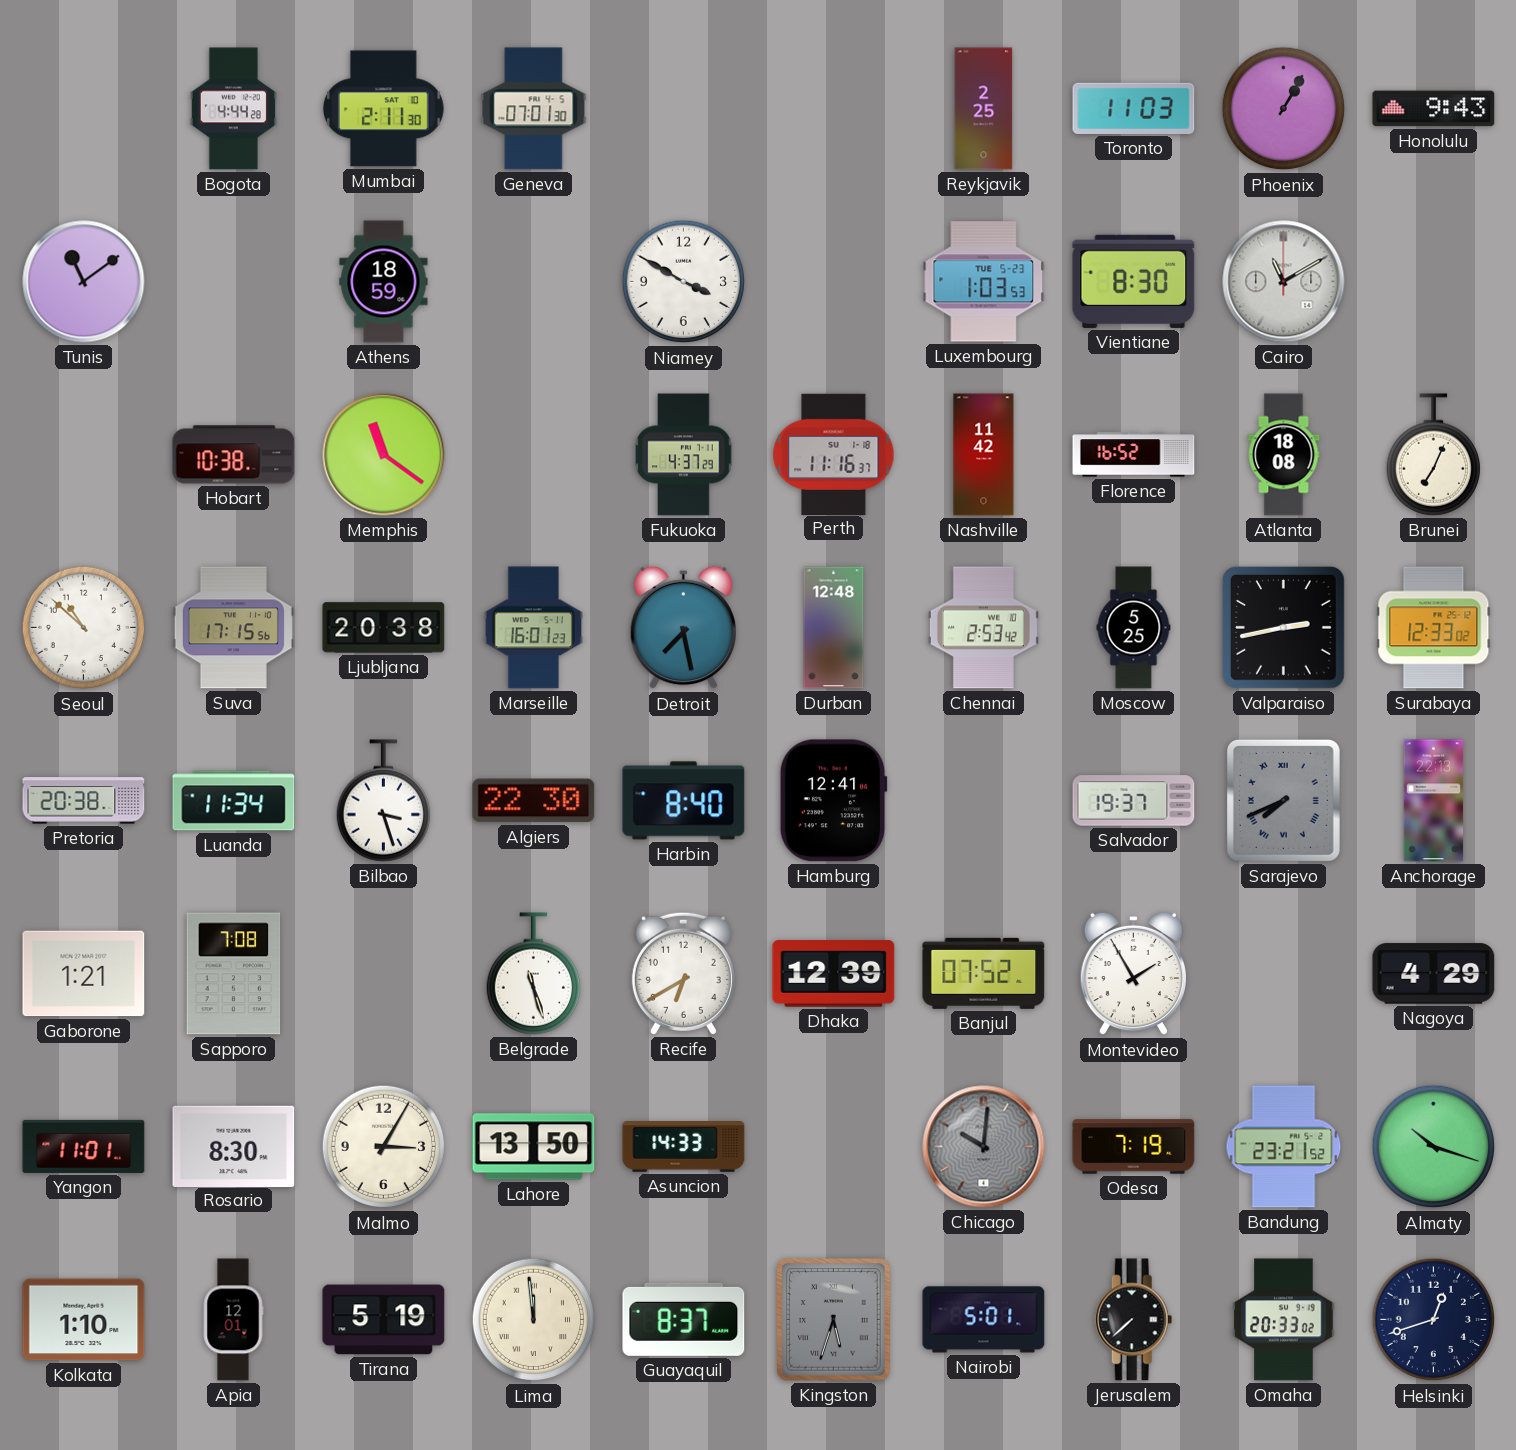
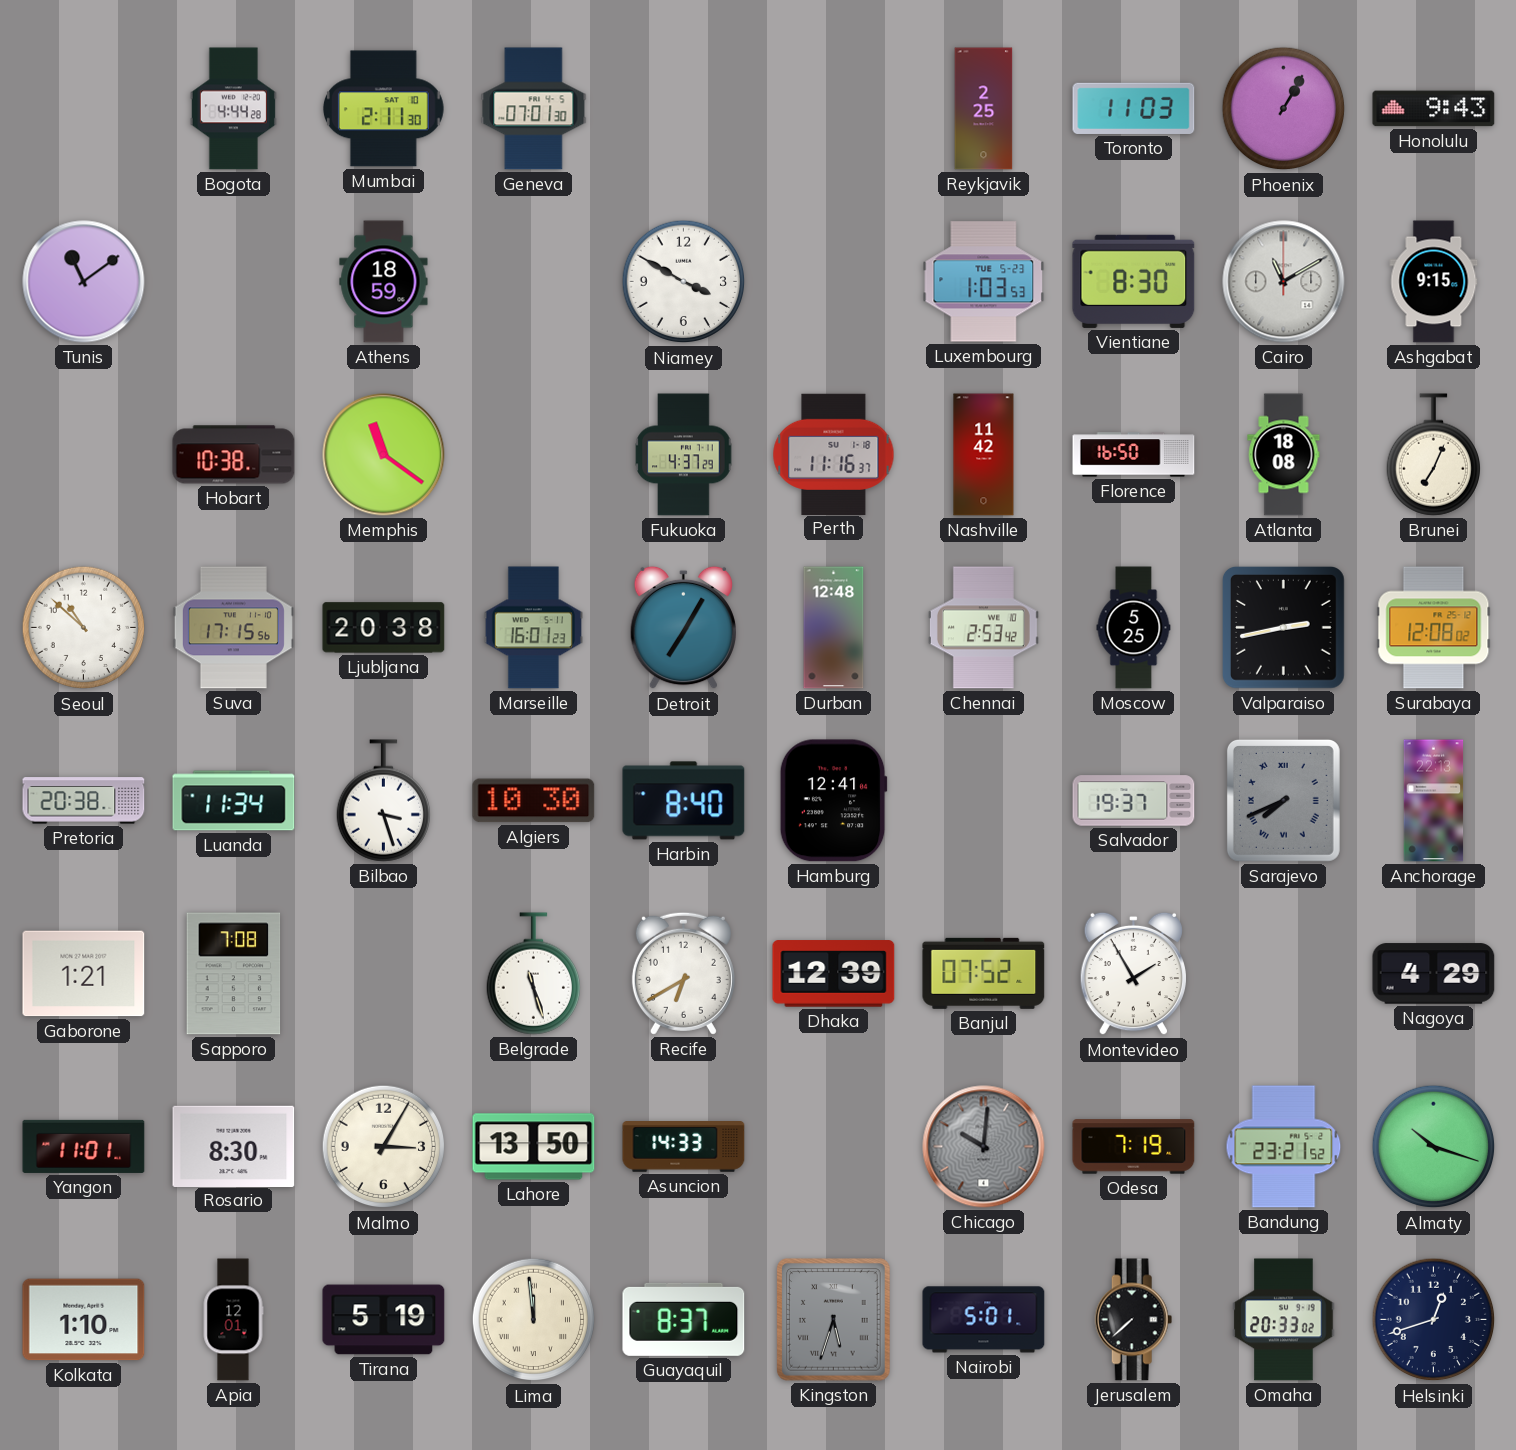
Ashgabat: none -> 9:15
Florence: 16:52 -> 16:50
Detroit: 7:28 -> 7:05
Surabaya: 12:33 -> 12:08
Algiers: 22:30 -> 10:30
